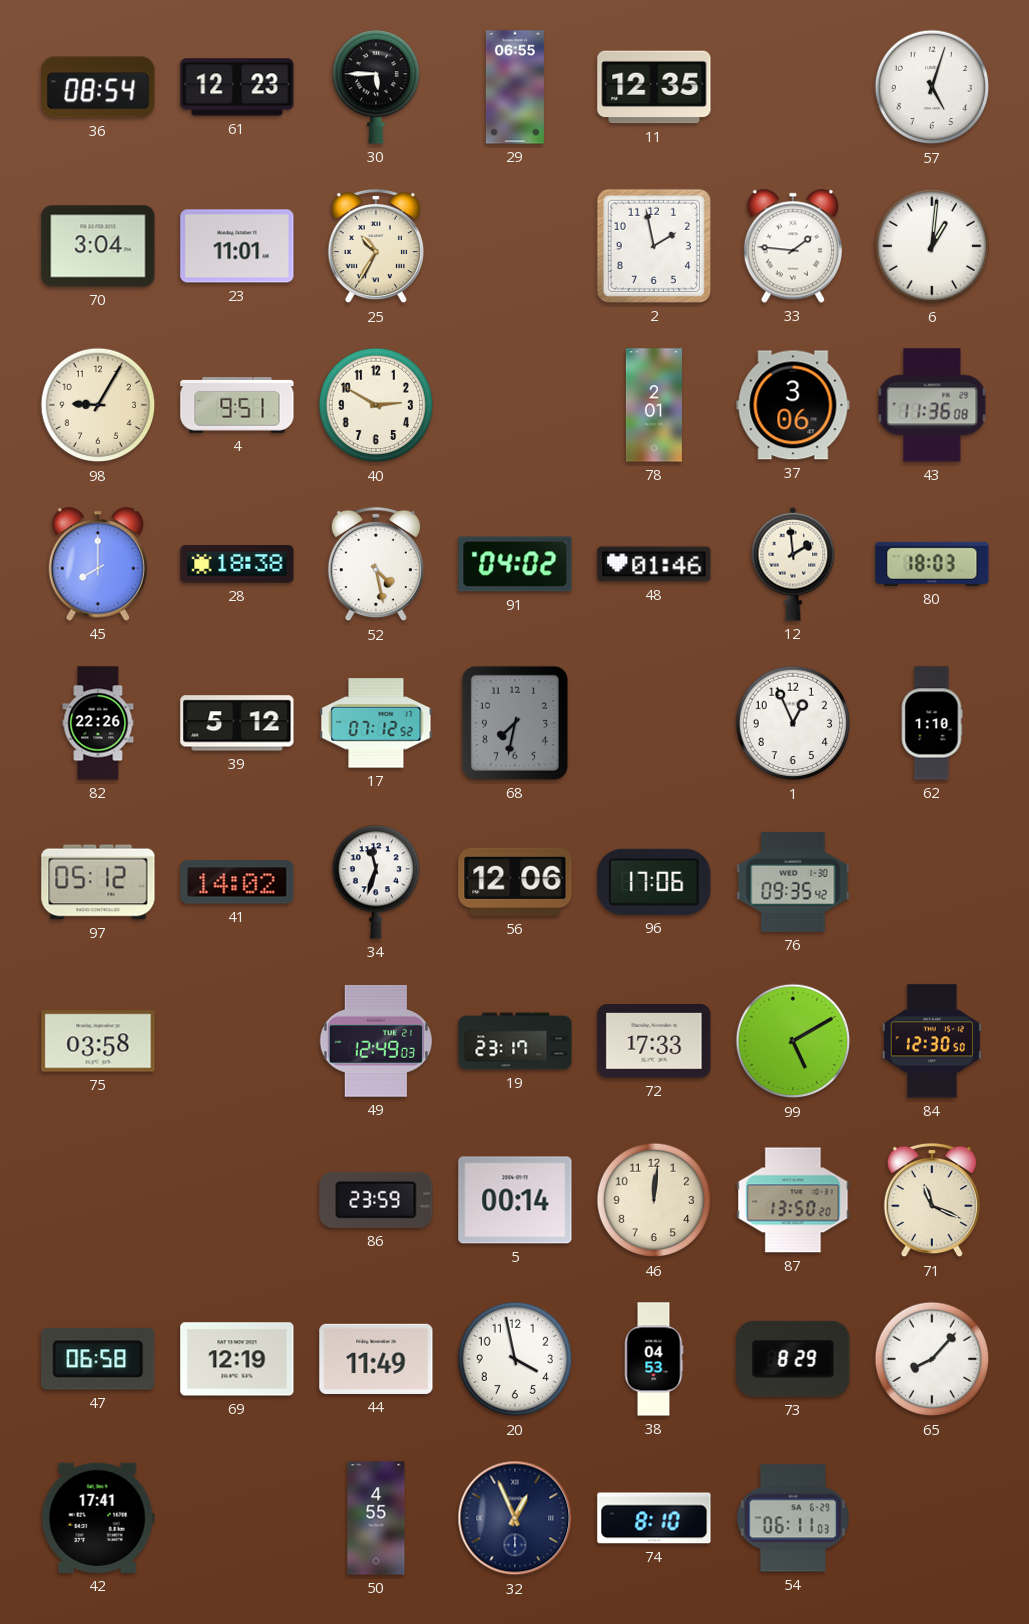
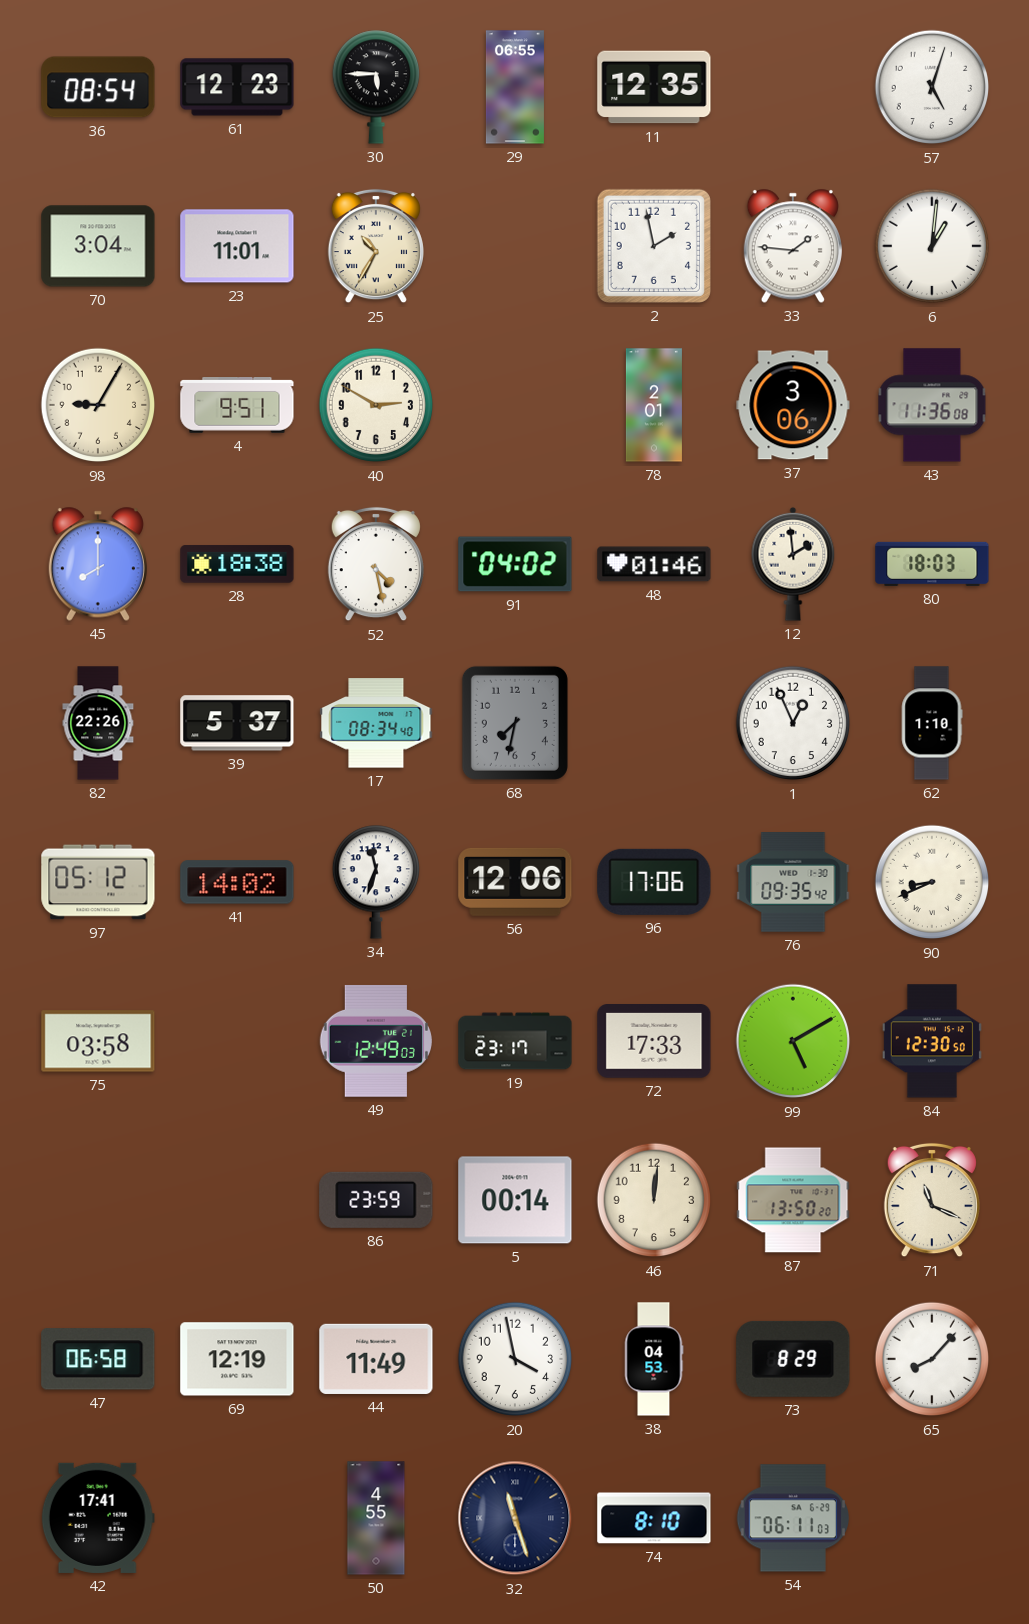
39: 5:12 -> 5:37
17: 07:12 -> 08:34
90: none -> 8:41
32: 12:56 -> 11:27
